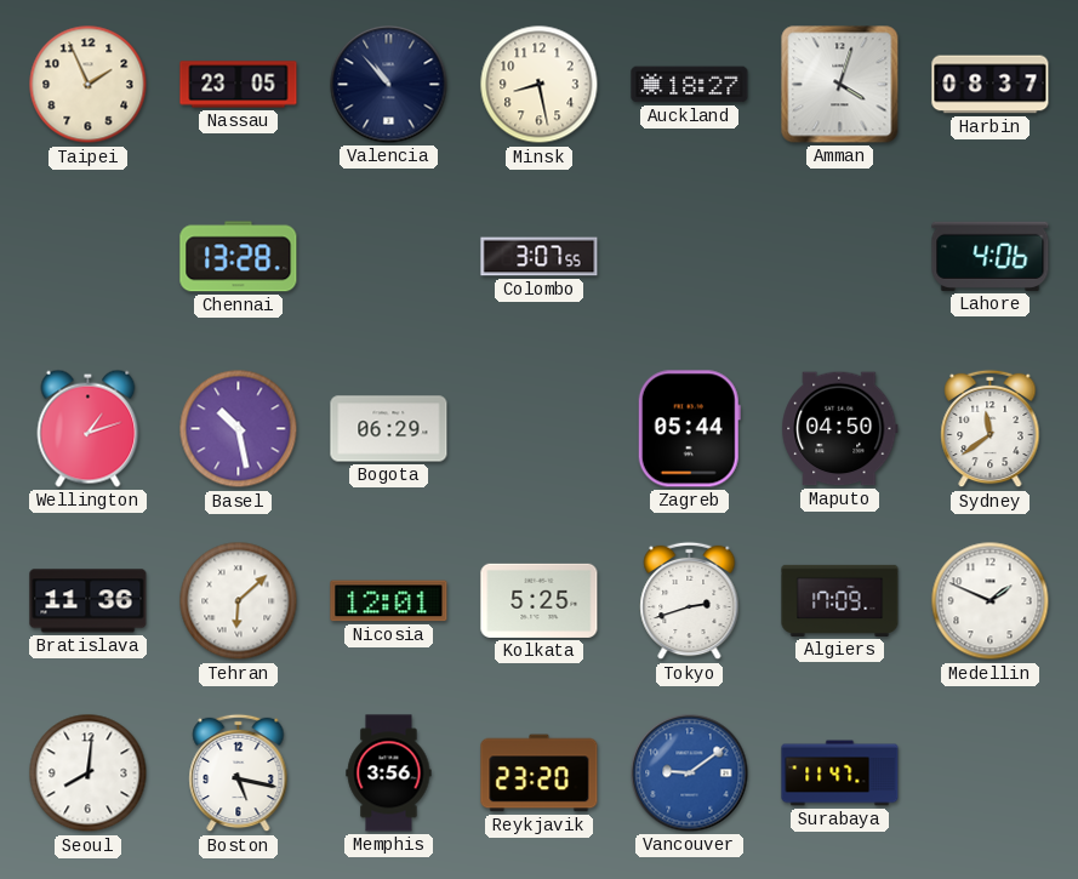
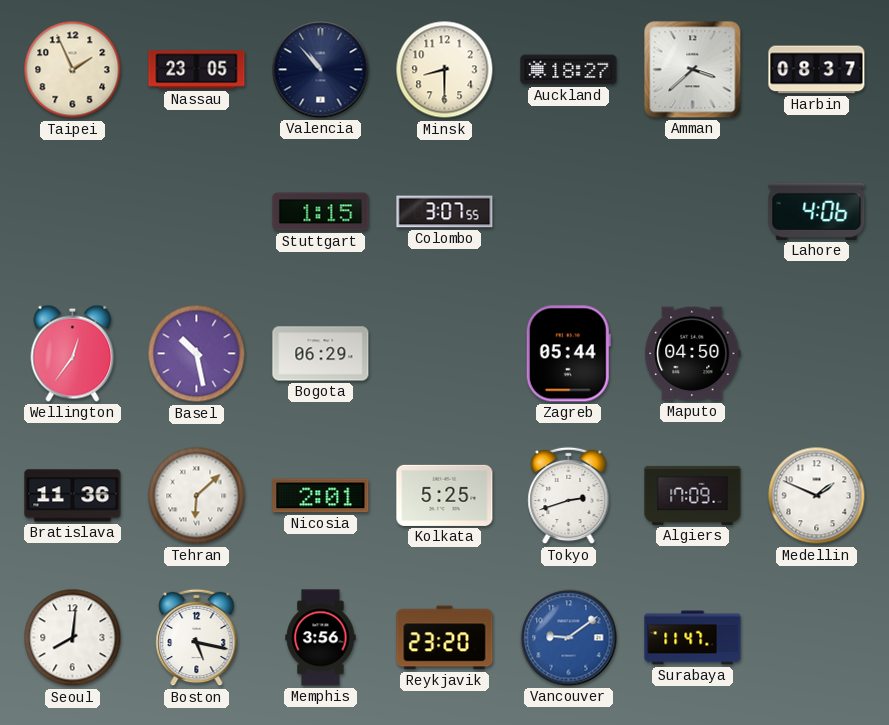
Minsk: 8:28 -> 8:30
Amman: 4:03 -> 3:38
Chennai: 13:28 -> none
Stuttgart: none -> 1:15
Wellington: 1:12 -> 12:36
Sydney: 11:39 -> none
Nicosia: 12:01 -> 2:01
